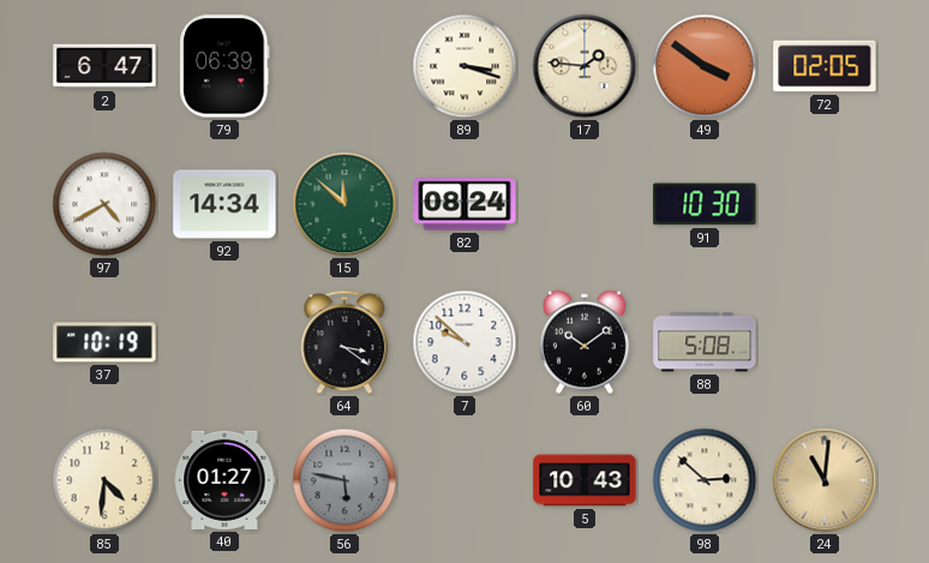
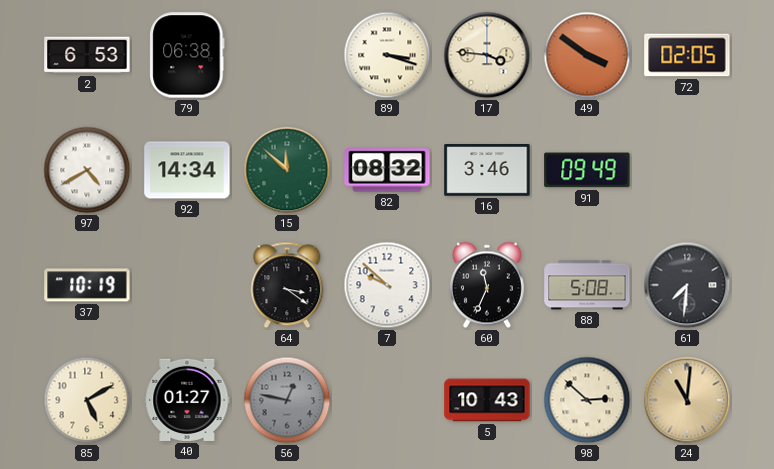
2: 6:47 -> 6:53
79: 06:39 -> 06:38
17: 1:46 -> 3:46
82: 08:24 -> 08:32
16: none -> 3:46
91: 10:30 -> 09:49
60: 10:09 -> 11:34
61: none -> 7:31
85: 4:31 -> 5:10
56: 5:47 -> 12:47
